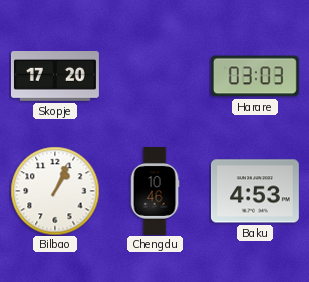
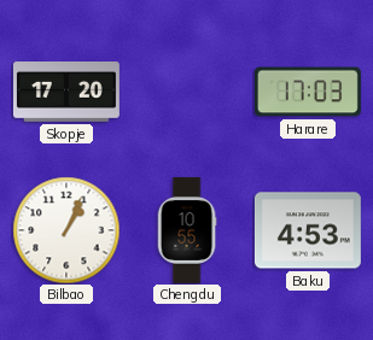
Harare: 03:03 -> 17:03
Chengdu: 10:46 -> 10:55
